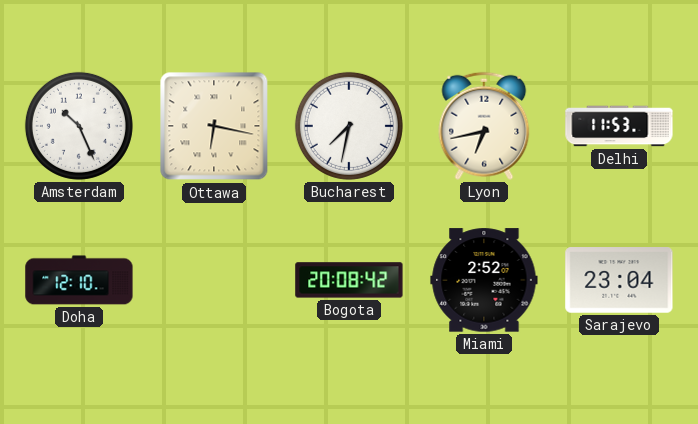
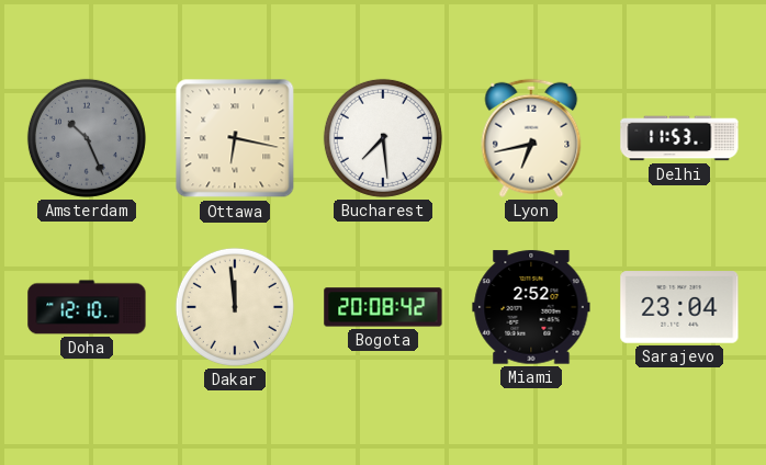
Amsterdam dial: white -> grey
Bucharest: 7:32 -> 7:29
Dakar: none -> 11:59
